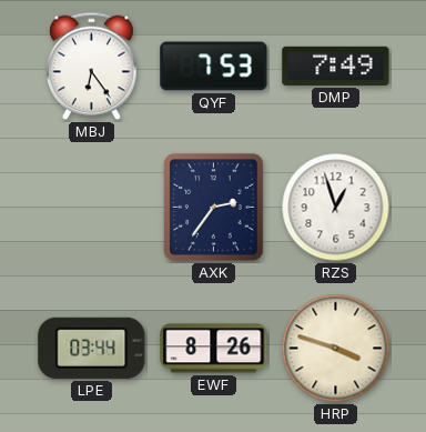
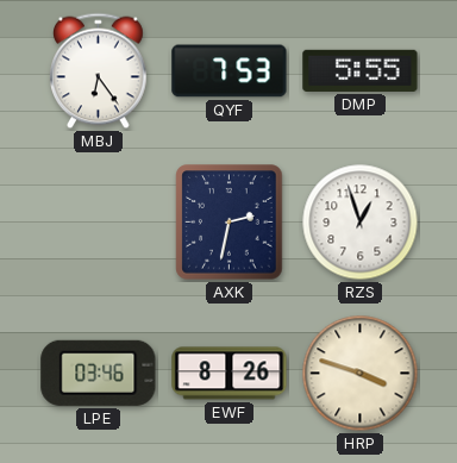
DMP: 7:49 -> 5:55
AXK: 2:36 -> 2:32
LPE: 03:44 -> 03:46
